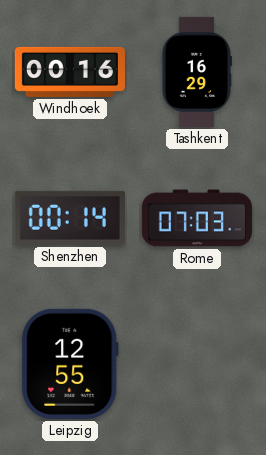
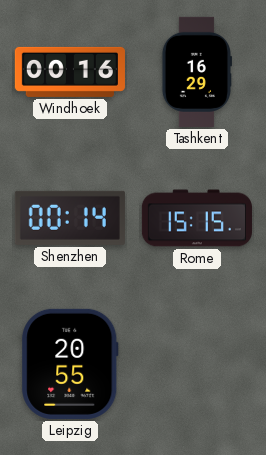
Rome: 07:03 -> 15:15
Leipzig: 12:55 -> 20:55
